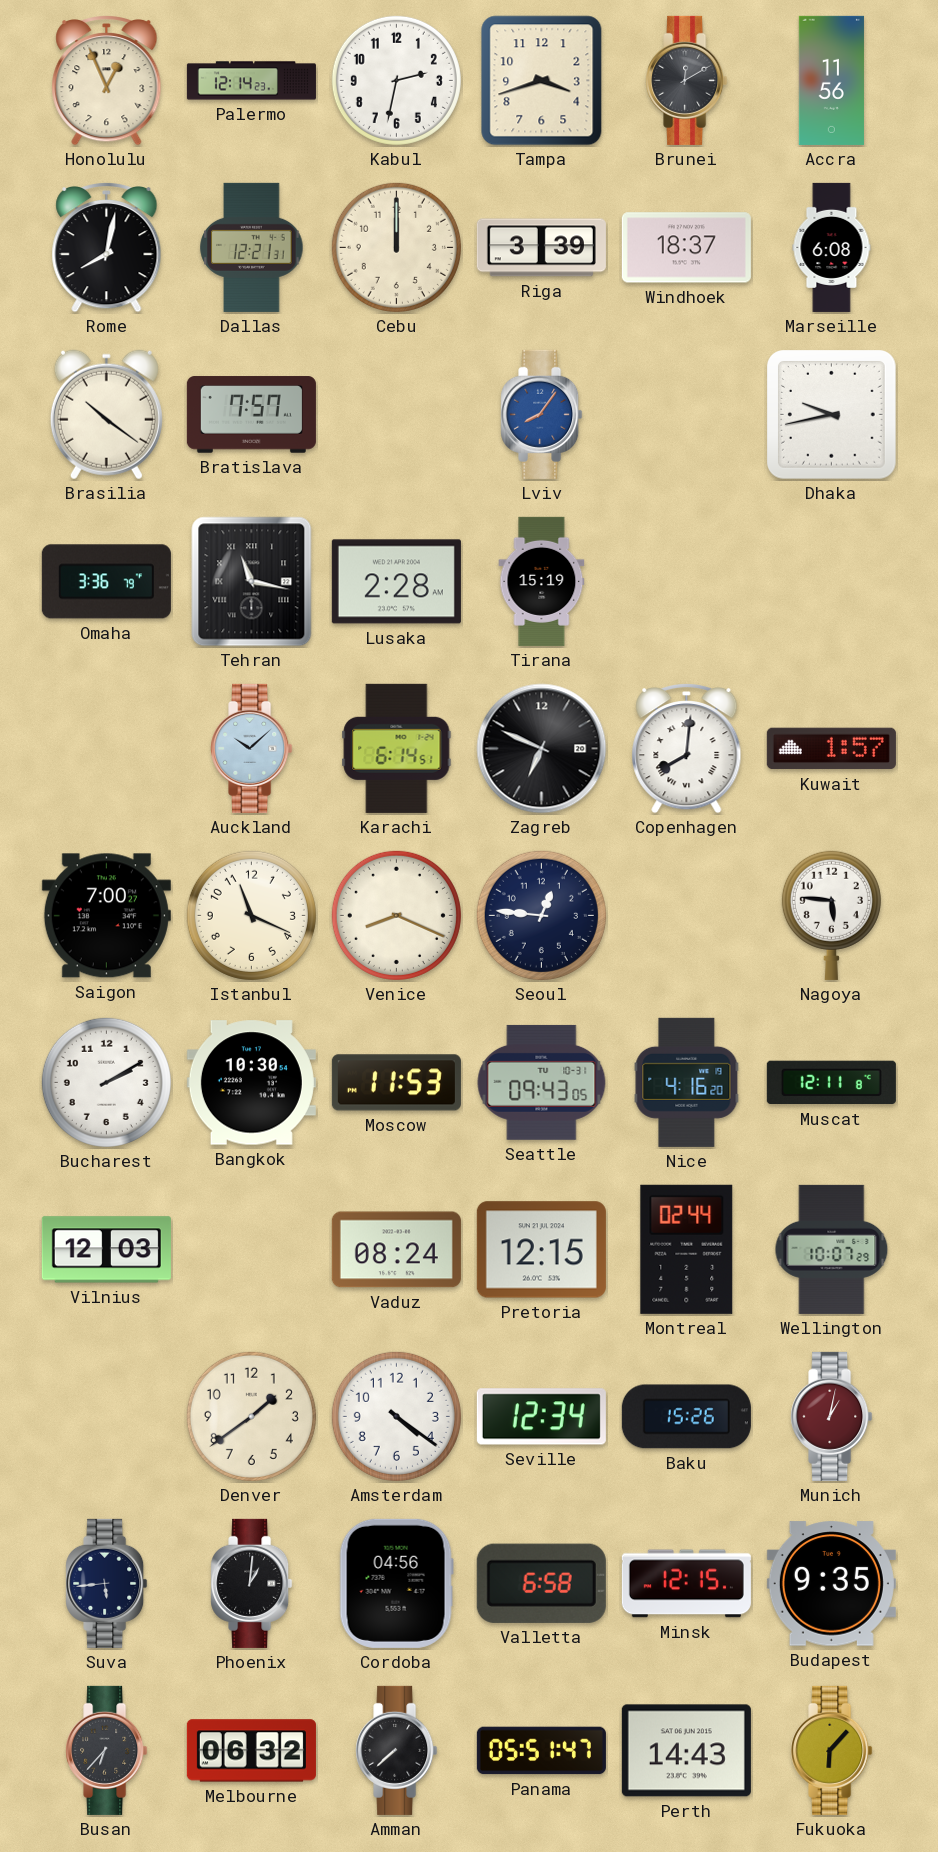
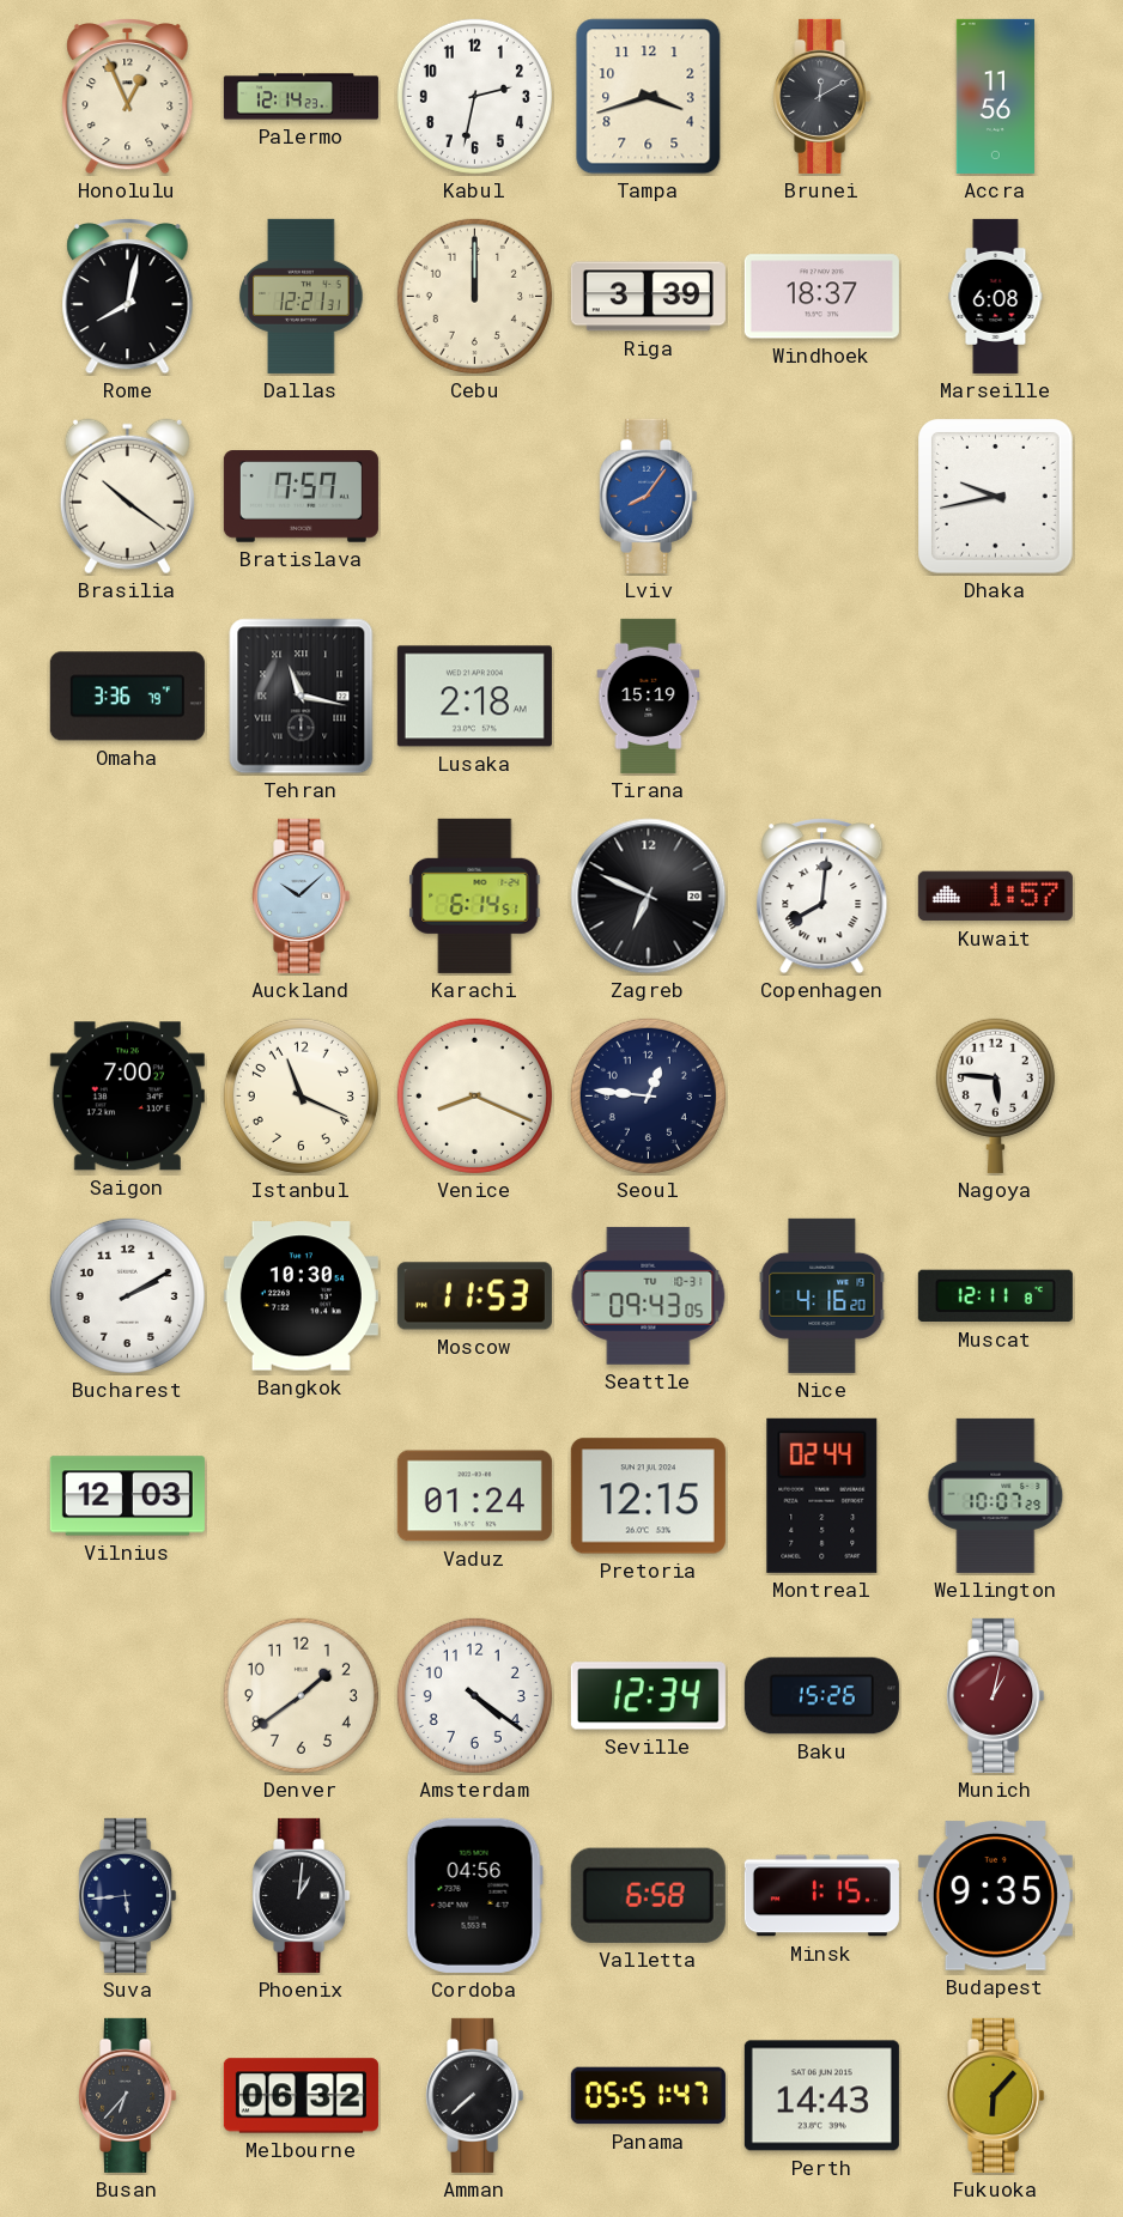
Lusaka: 2:28 -> 2:18
Vaduz: 08:24 -> 01:24
Minsk: 12:15 -> 1:15
